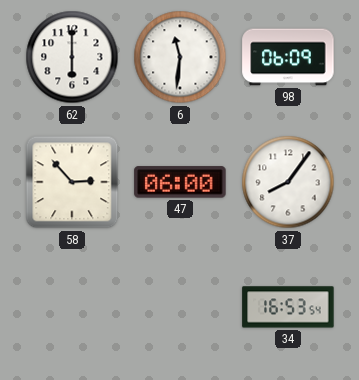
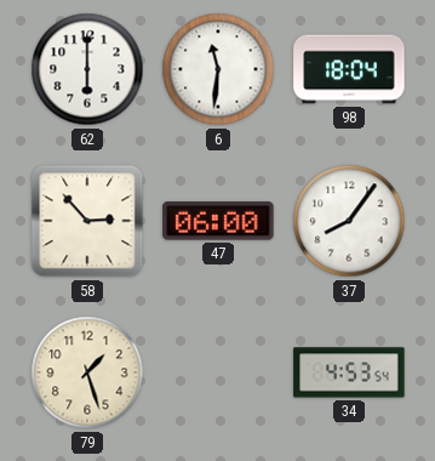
98: 06:09 -> 18:04
79: none -> 1:27
34: 16:53 -> 4:53
